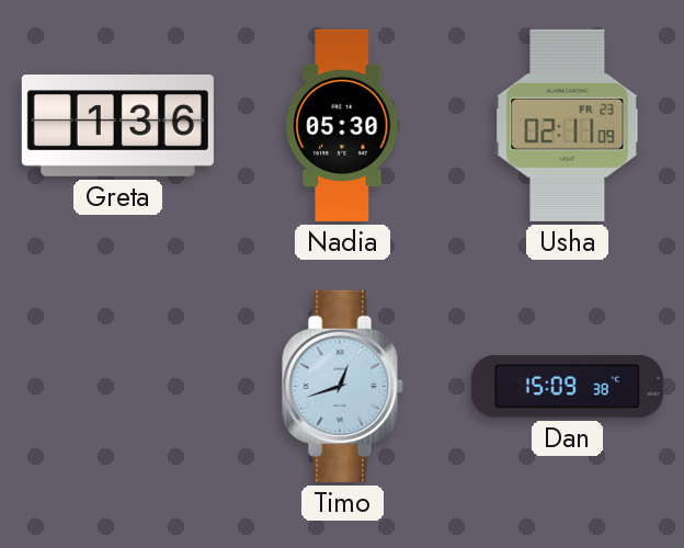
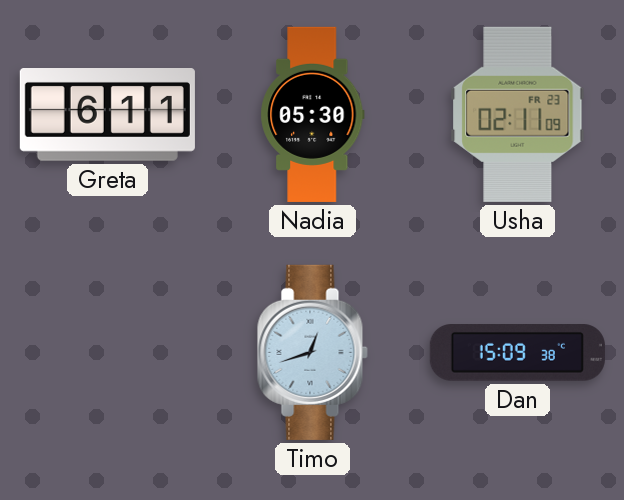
Greta: 1:36 -> 6:11
